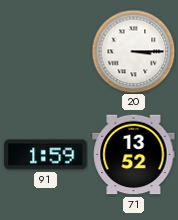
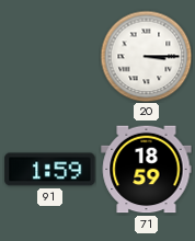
71: 13:52 -> 18:59
